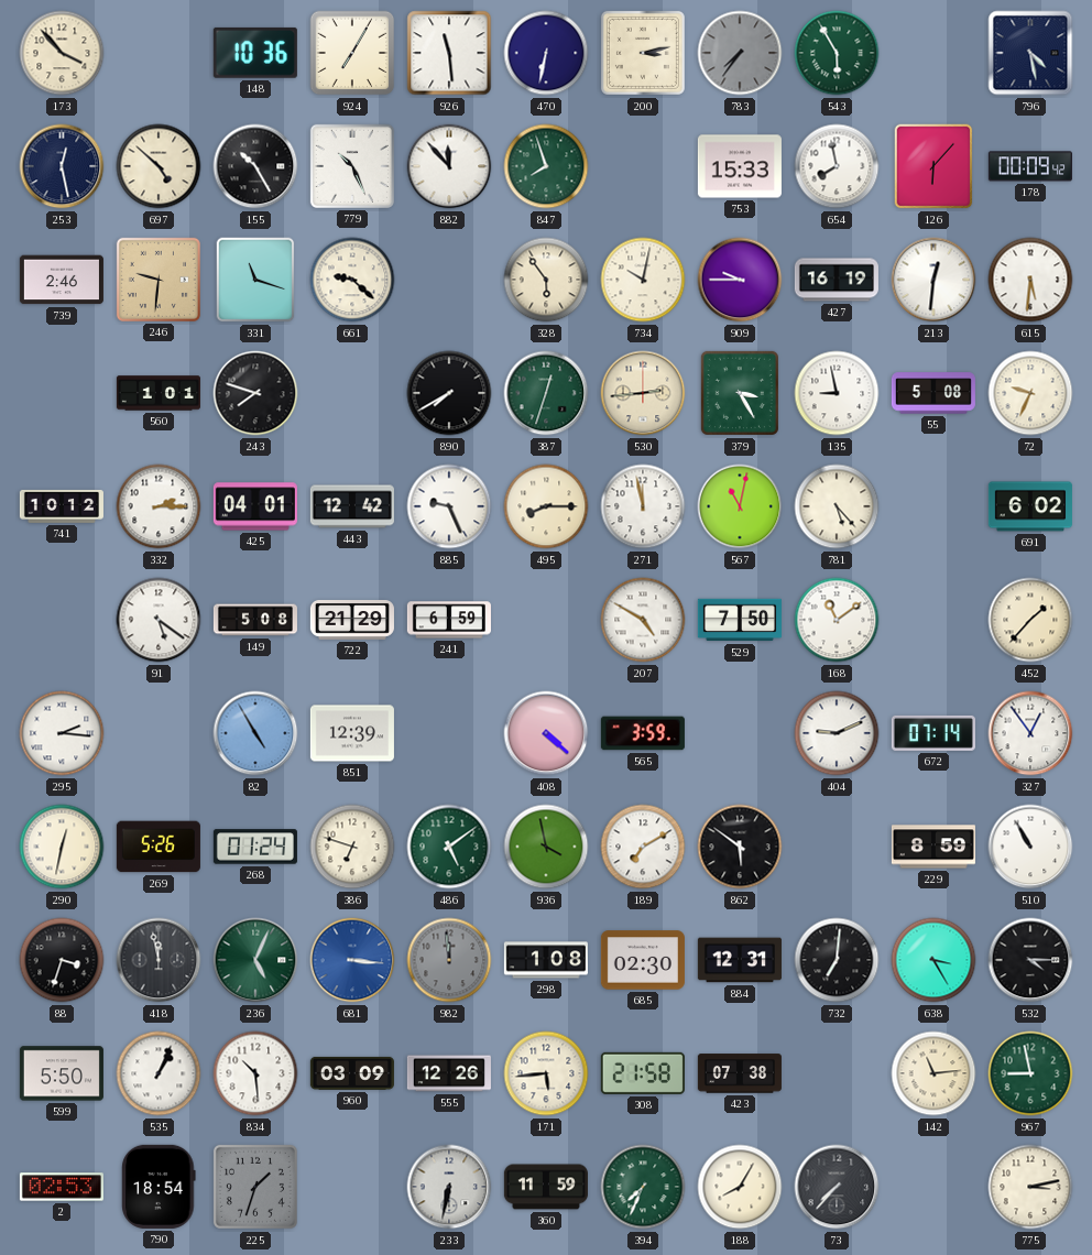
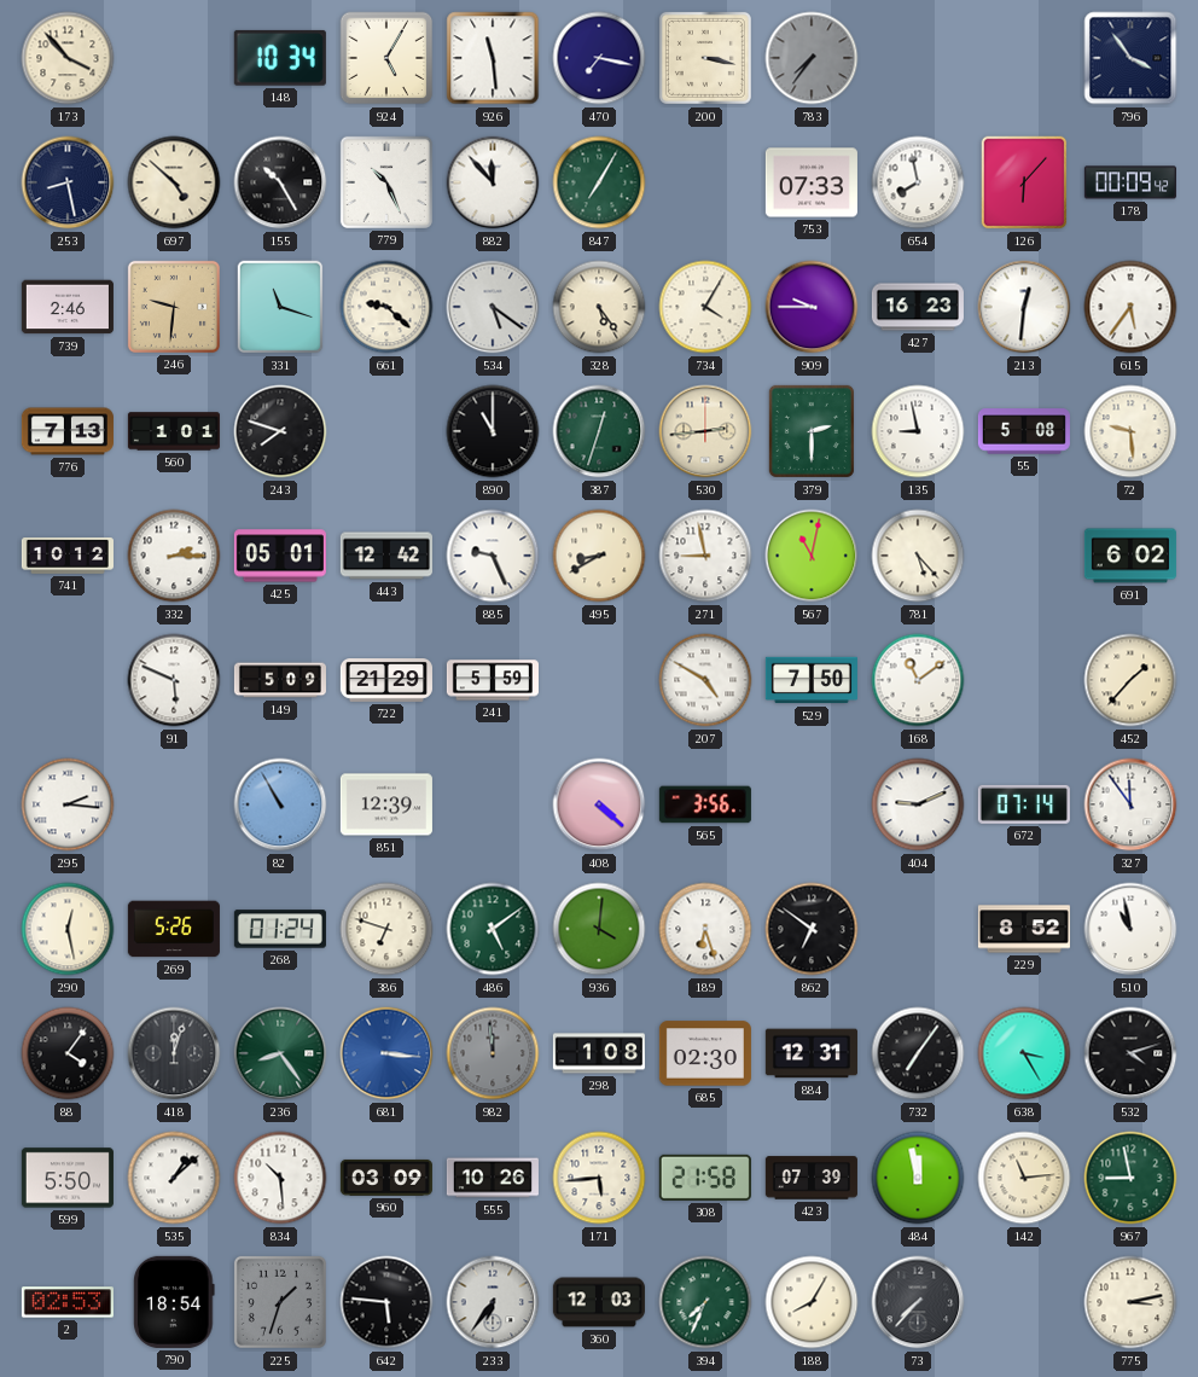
148: 10:36 -> 10:34
924: 7:05 -> 5:05
470: 6:32 -> 7:17
200: 3:13 -> 3:17
543: 5:55 -> none
796: 4:28 -> 3:54
253: 12:28 -> 8:28
847: 7:57 -> 7:05
753: 15:33 -> 07:33
534: none -> 5:21
328: 5:54 -> 5:24
734: 10:02 -> 4:05
427: 16:19 -> 16:23
615: 5:31 -> 5:36
776: none -> 7:13
890: 7:40 -> 11:00
379: 3:25 -> 2:30
72: 9:34 -> 9:29
425: 04:01 -> 05:01
495: 8:15 -> 8:40
271: 11:58 -> 8:58
91: 5:21 -> 5:49
149: 5:08 -> 5:09
241: 6:59 -> 5:59
82: 4:55 -> 10:55
565: 3:59 -> 3:56
327: 12:54 -> 11:54
290: 12:32 -> 12:28
936: 3:58 -> 4:01
189: 7:10 -> 6:27
862: 5:51 -> 6:51
229: 8:59 -> 8:52
510: 10:55 -> 10:58
88: 3:33 -> 4:06
418: 11:58 -> 12:03
236: 5:04 -> 8:24
732: 7:01 -> 7:06
532: 4:15 -> 4:12
535: 1:04 -> 1:08
555: 12:26 -> 10:26
423: 07:38 -> 07:39
484: none -> 11:58
642: none -> 5:46
233: 6:32 -> 6:36
360: 11:59 -> 12:03
